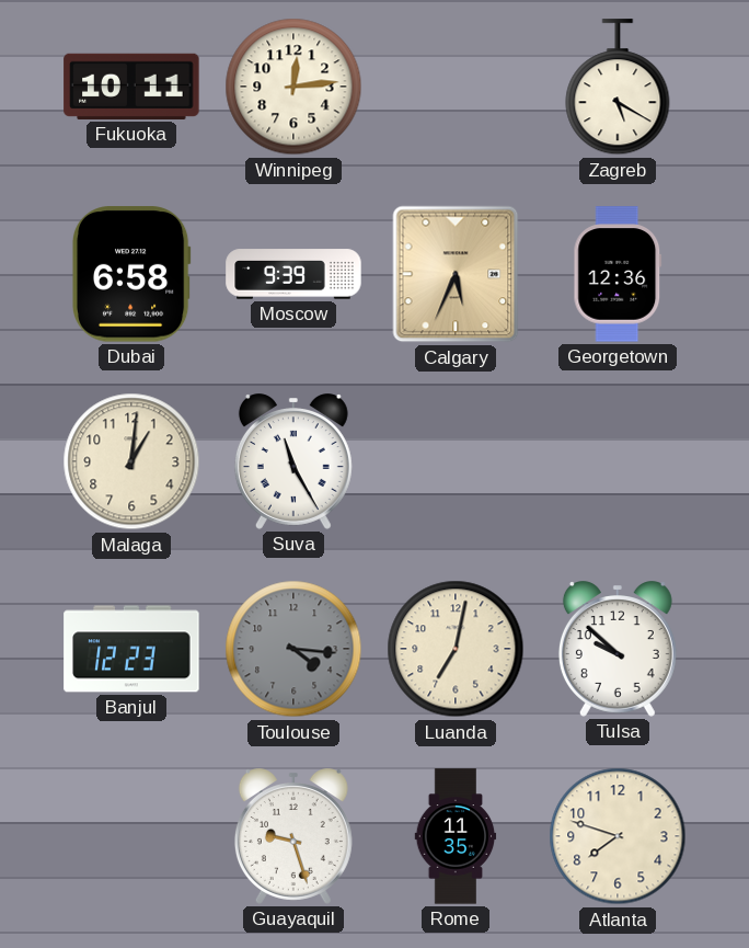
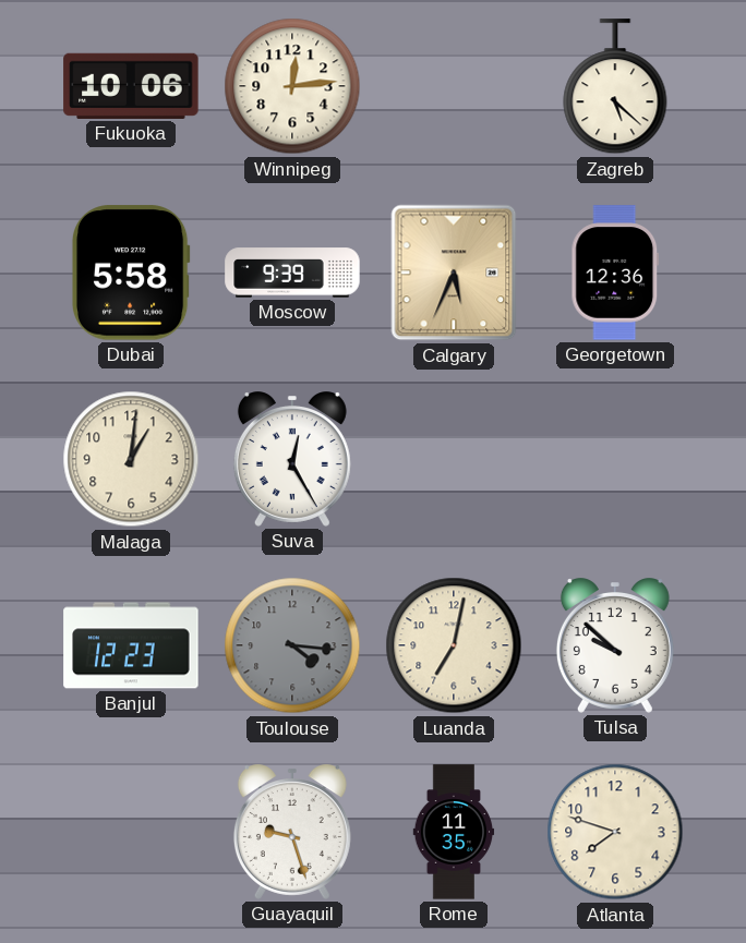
Fukuoka: 10:11 -> 10:06
Zagreb: 5:20 -> 5:22
Dubai: 6:58 -> 5:58
Suva: 11:25 -> 12:25
